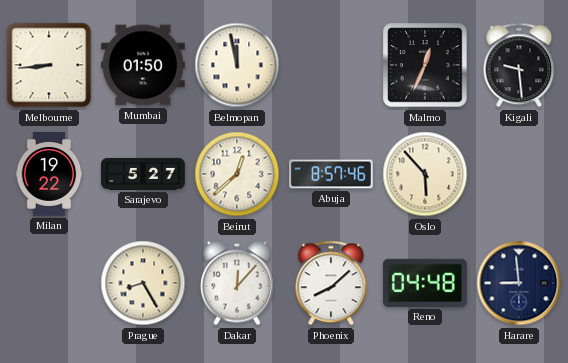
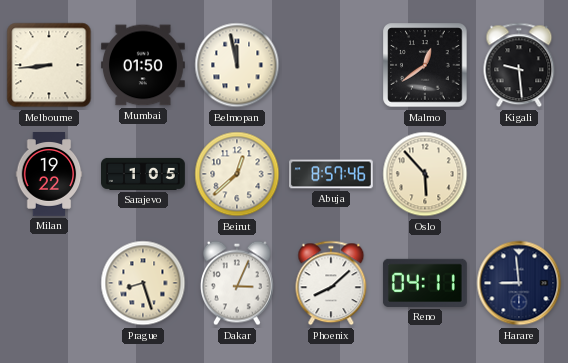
Malmo: 12:34 -> 12:39
Sarajevo: 5:27 -> 1:05
Prague: 8:25 -> 8:27
Dakar: 12:07 -> 3:04
Reno: 04:48 -> 04:11
